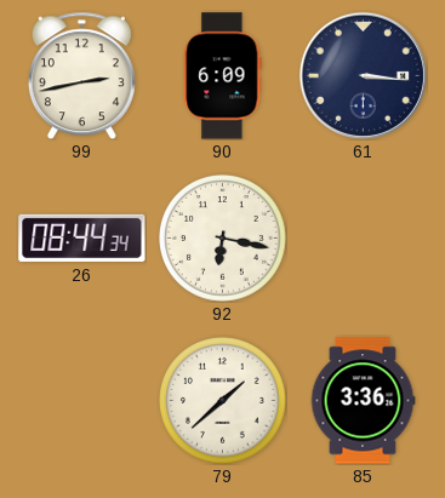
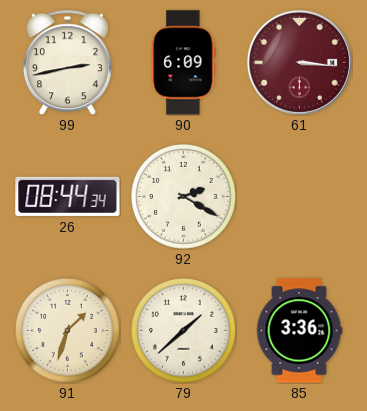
61 dial: navy -> burgundy
92: 6:17 -> 2:20
91: none -> 1:33
